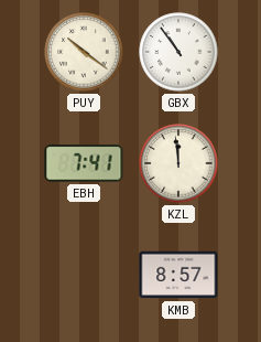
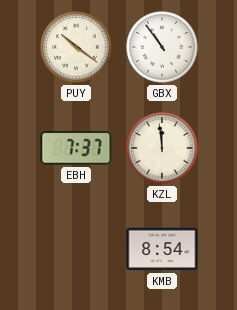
EBH: 7:41 -> 7:37
KMB: 8:57 -> 8:54
